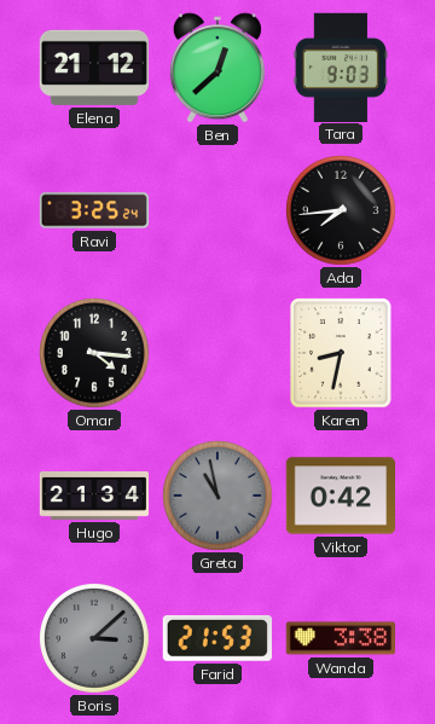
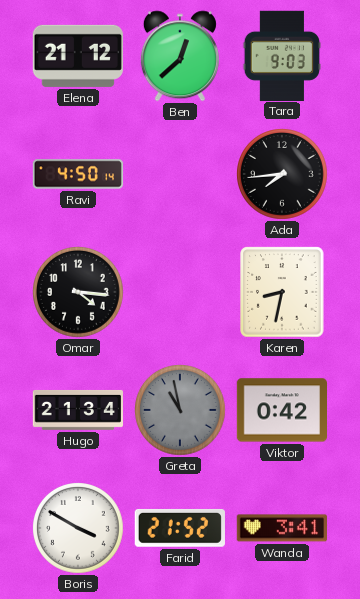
Ravi: 3:25 -> 4:50
Boris: 3:08 -> 3:50
Boris dial: grey -> white
Farid: 21:53 -> 21:52
Wanda: 3:38 -> 3:41
